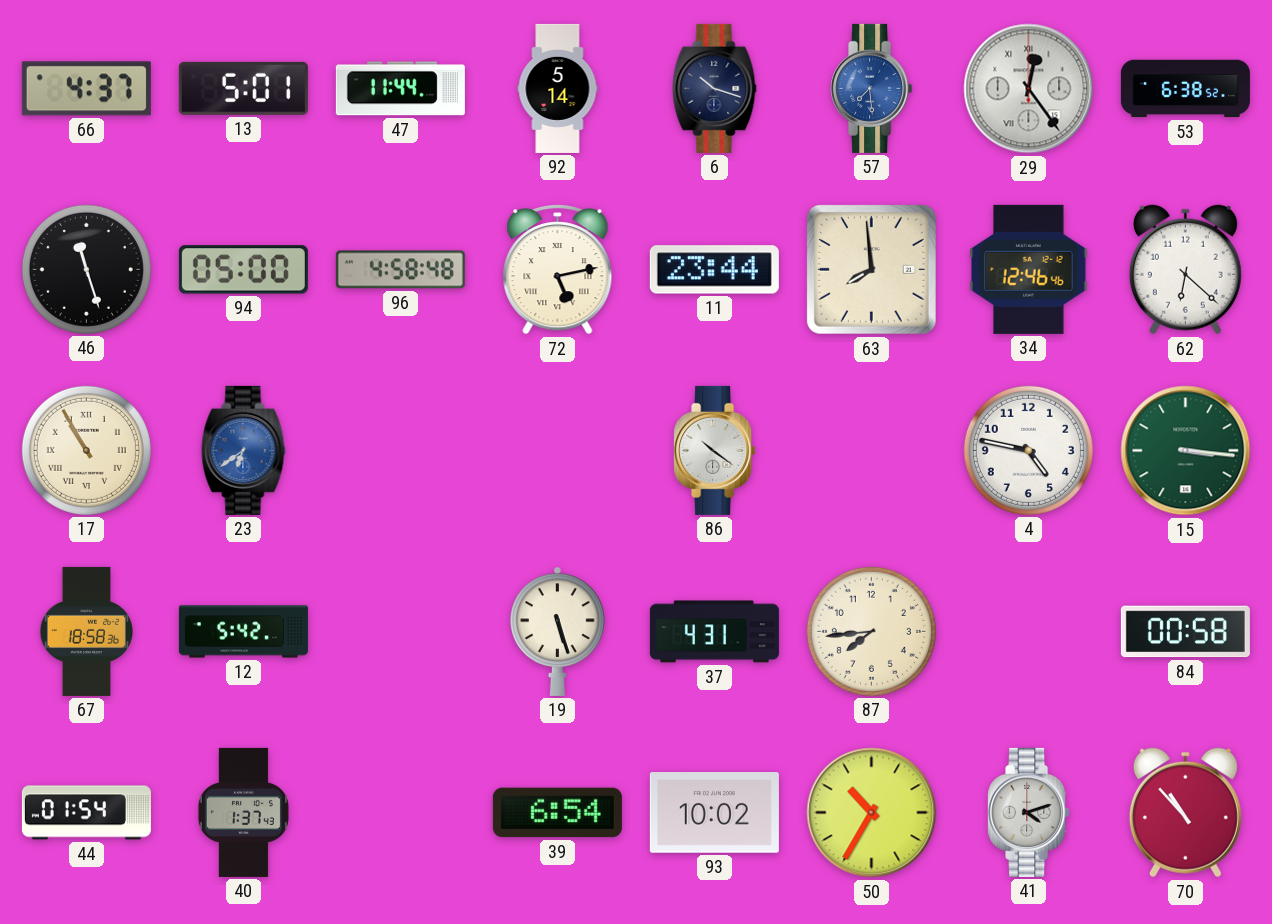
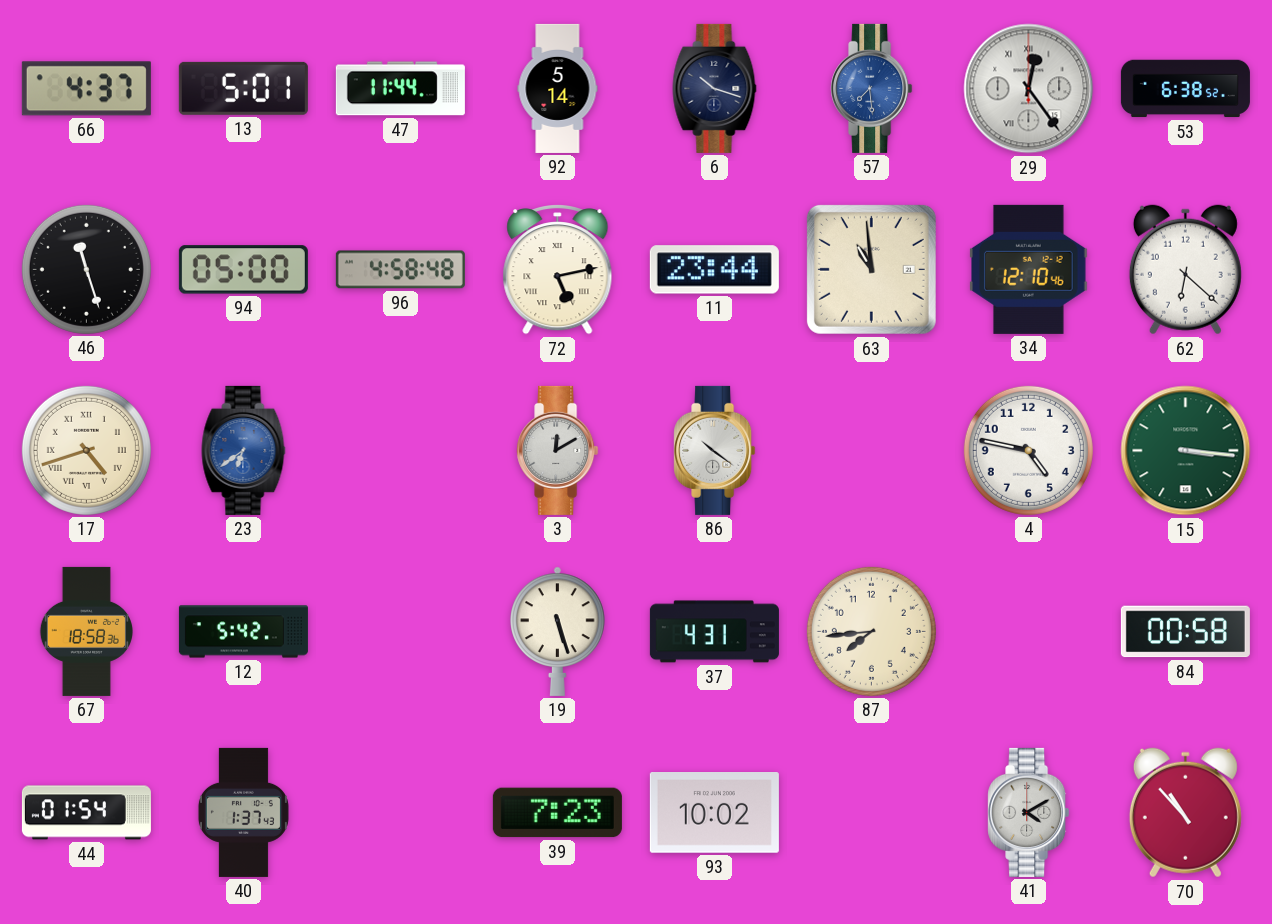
63: 7:59 -> 10:59
34: 12:46 -> 12:10
17: 10:55 -> 4:42
3: none -> 12:10
39: 6:54 -> 7:23
50: 10:35 -> none
41: 4:12 -> 4:10
